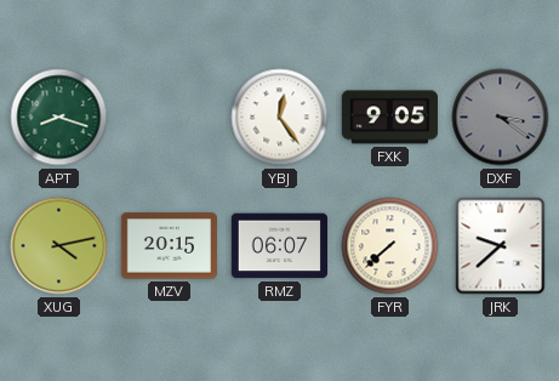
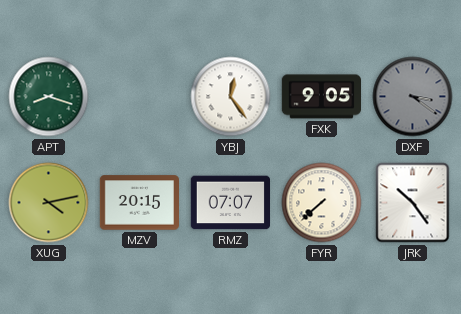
RMZ: 06:07 -> 07:07
JRK: 9:38 -> 10:24
